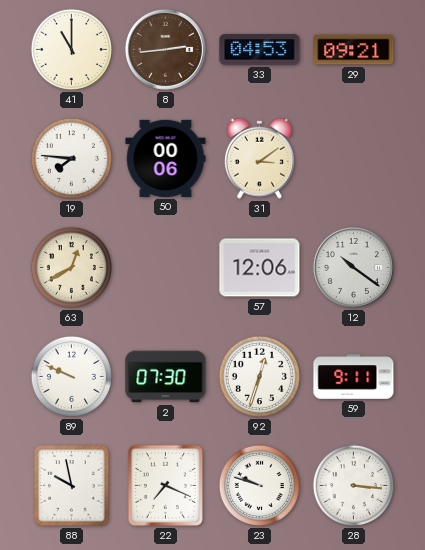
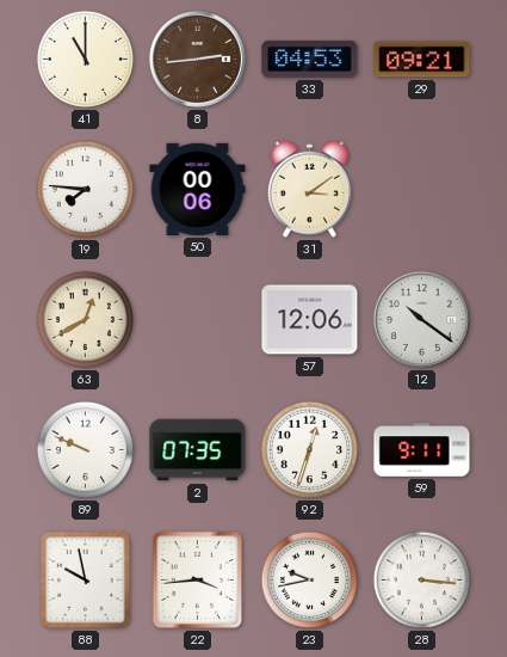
2: 07:30 -> 07:35
22: 7:19 -> 3:44
23: 9:48 -> 9:43
